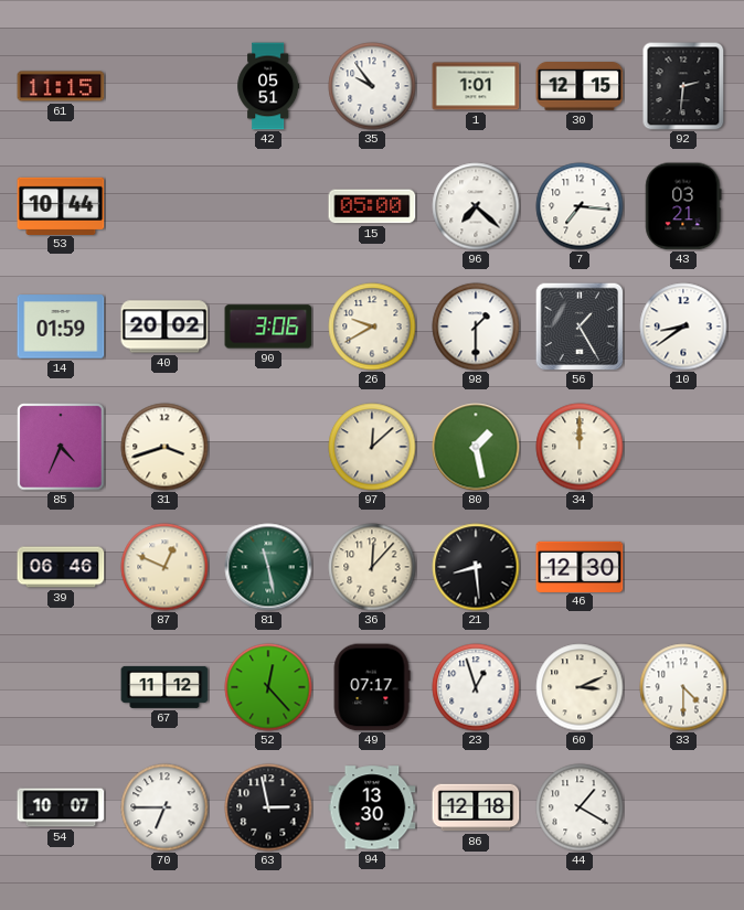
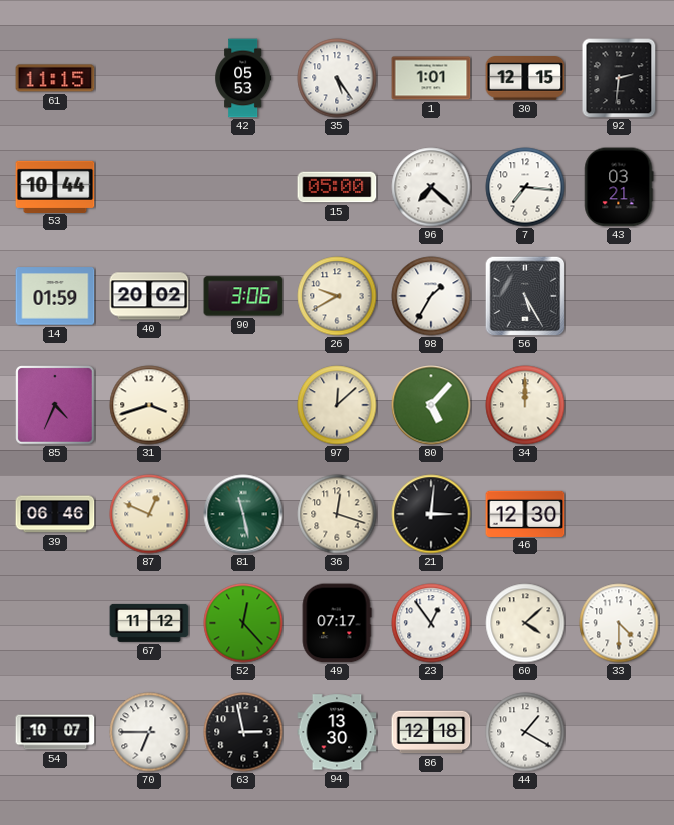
42: 05:51 -> 05:53
35: 9:54 -> 5:24
98: 1:30 -> 1:35
56: 1:25 -> 5:25
10: 8:39 -> none
80: 1:28 -> 5:07
36: 12:07 -> 12:18
21: 8:29 -> 3:01
23: 12:57 -> 12:54
60: 3:11 -> 4:08
